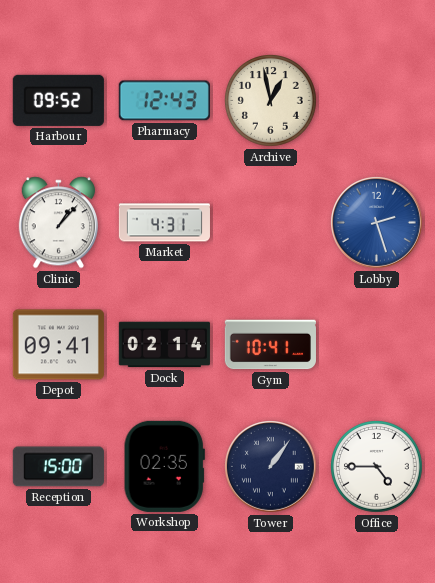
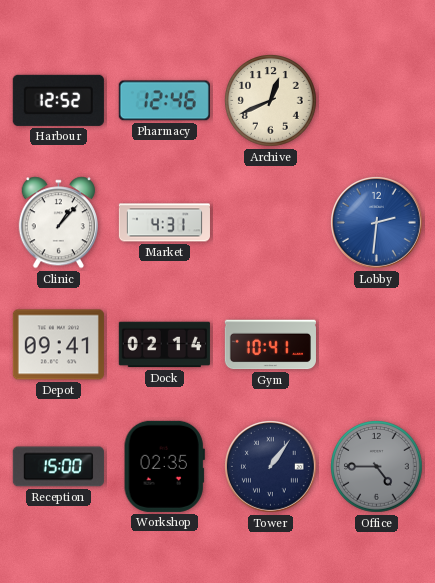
Harbour: 09:52 -> 12:52
Pharmacy: 12:43 -> 12:46
Archive: 12:58 -> 12:41
Lobby: 2:27 -> 2:31
Office dial: white -> grey
